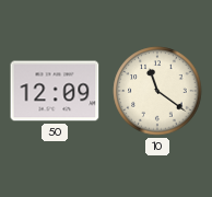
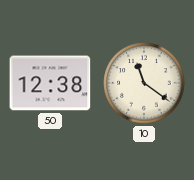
50: 12:09 -> 12:38
